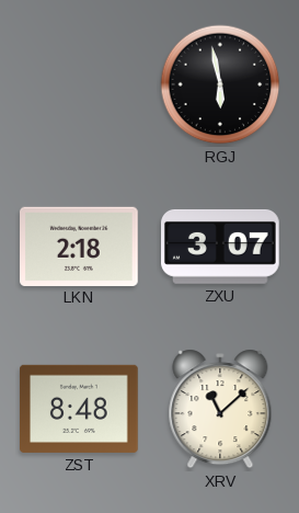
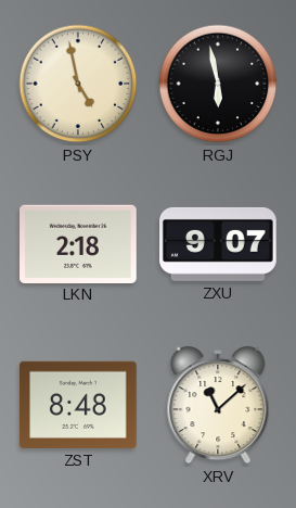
PSY: none -> 4:58
ZXU: 3:07 -> 9:07
